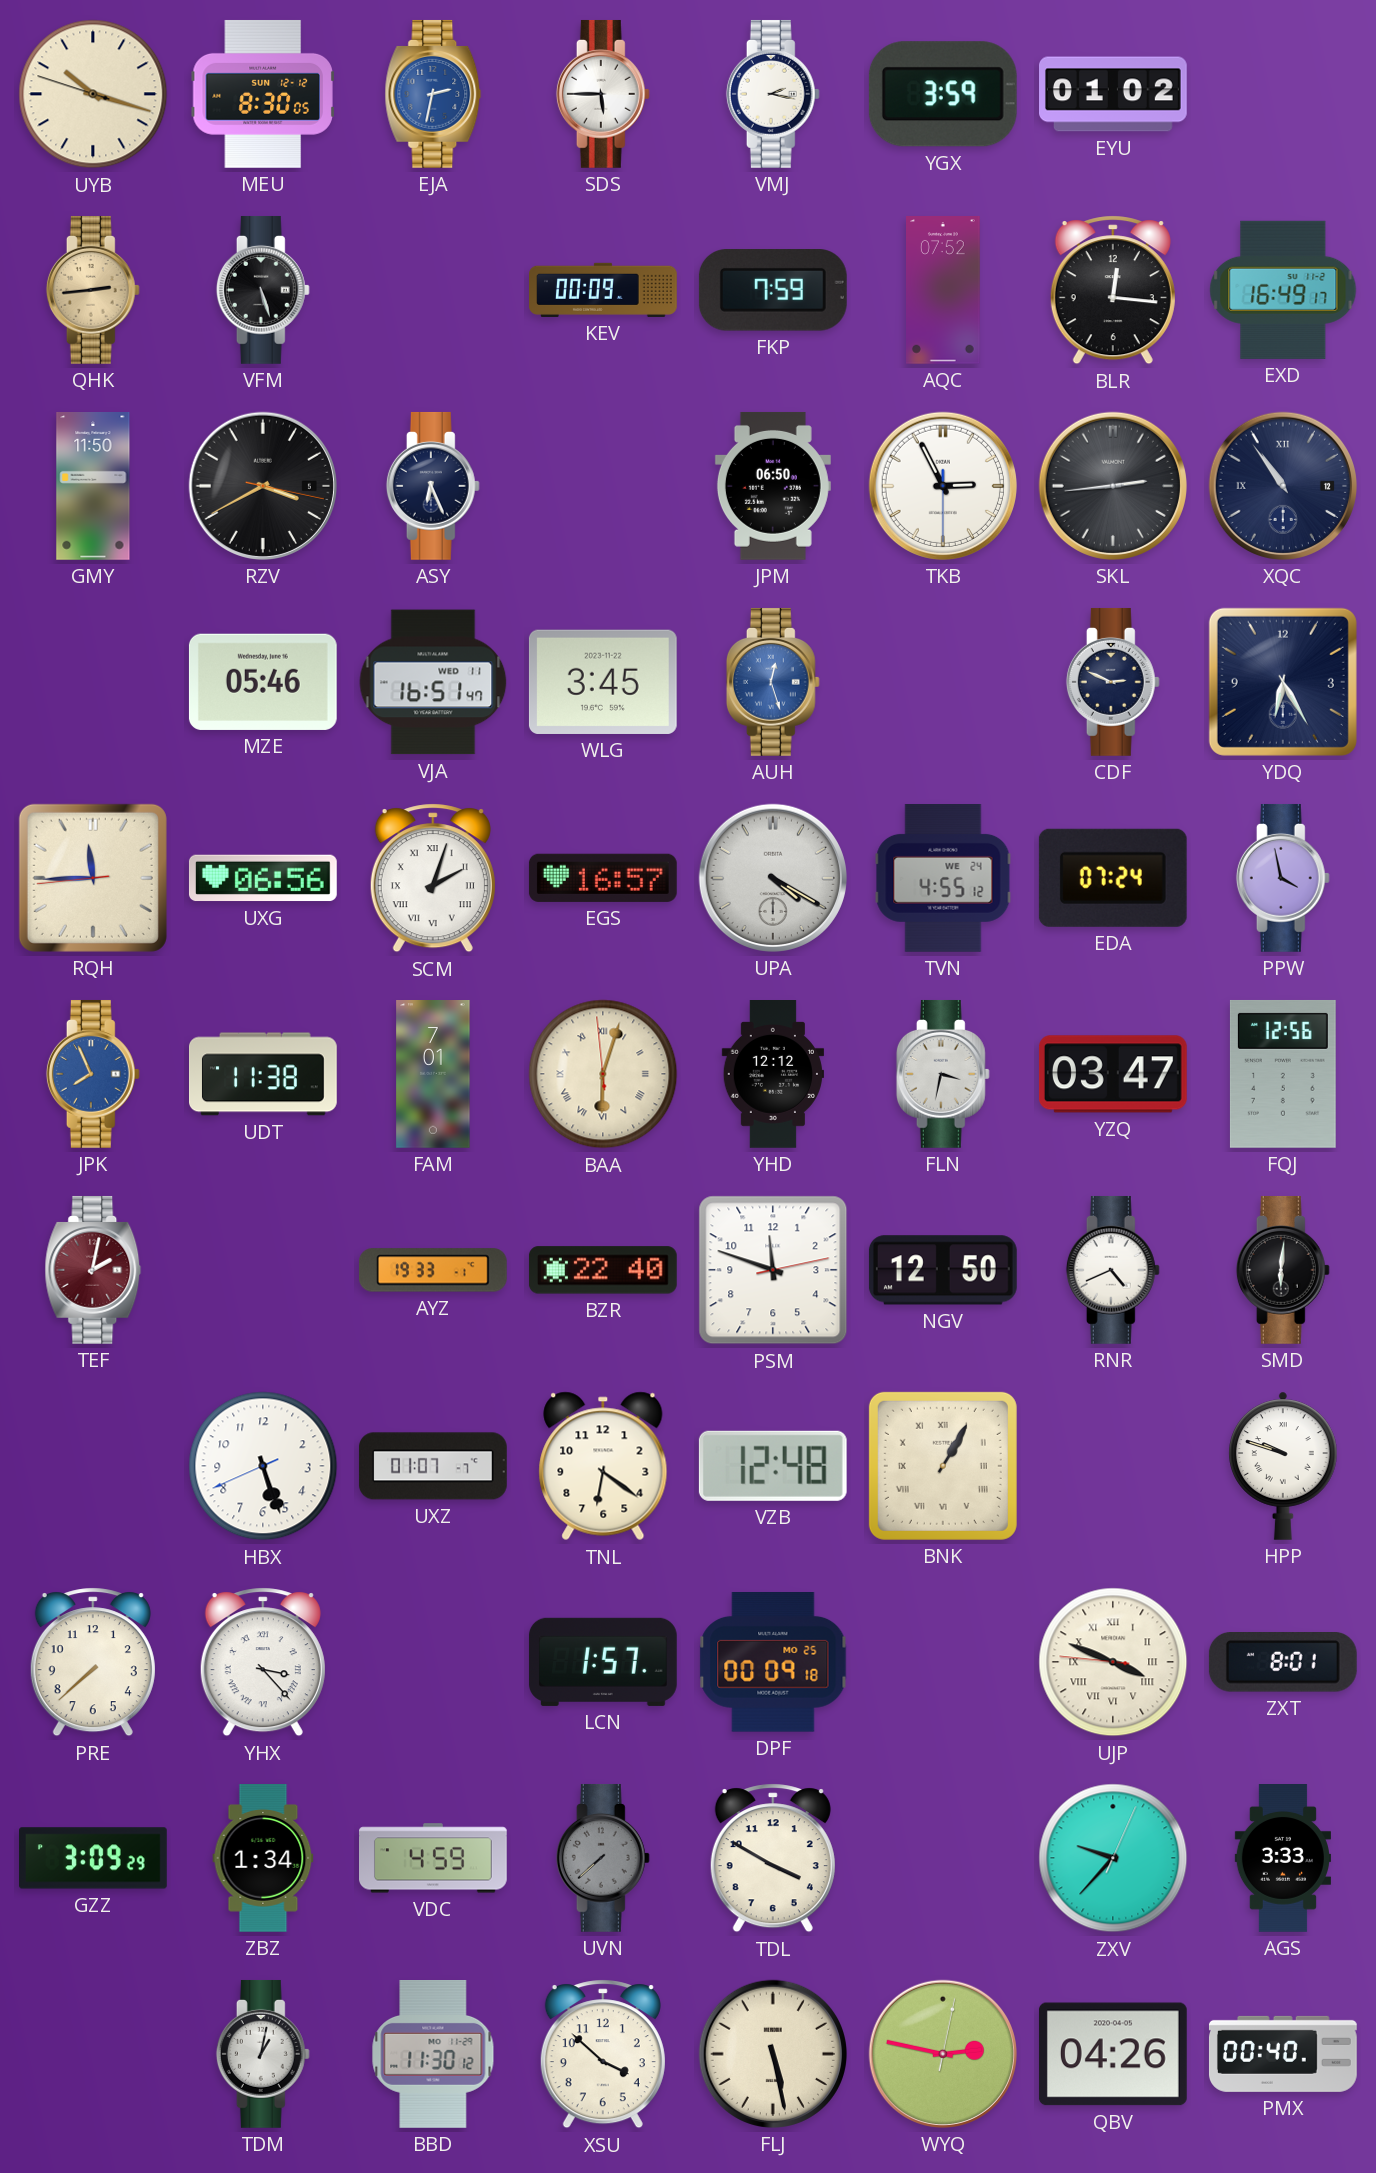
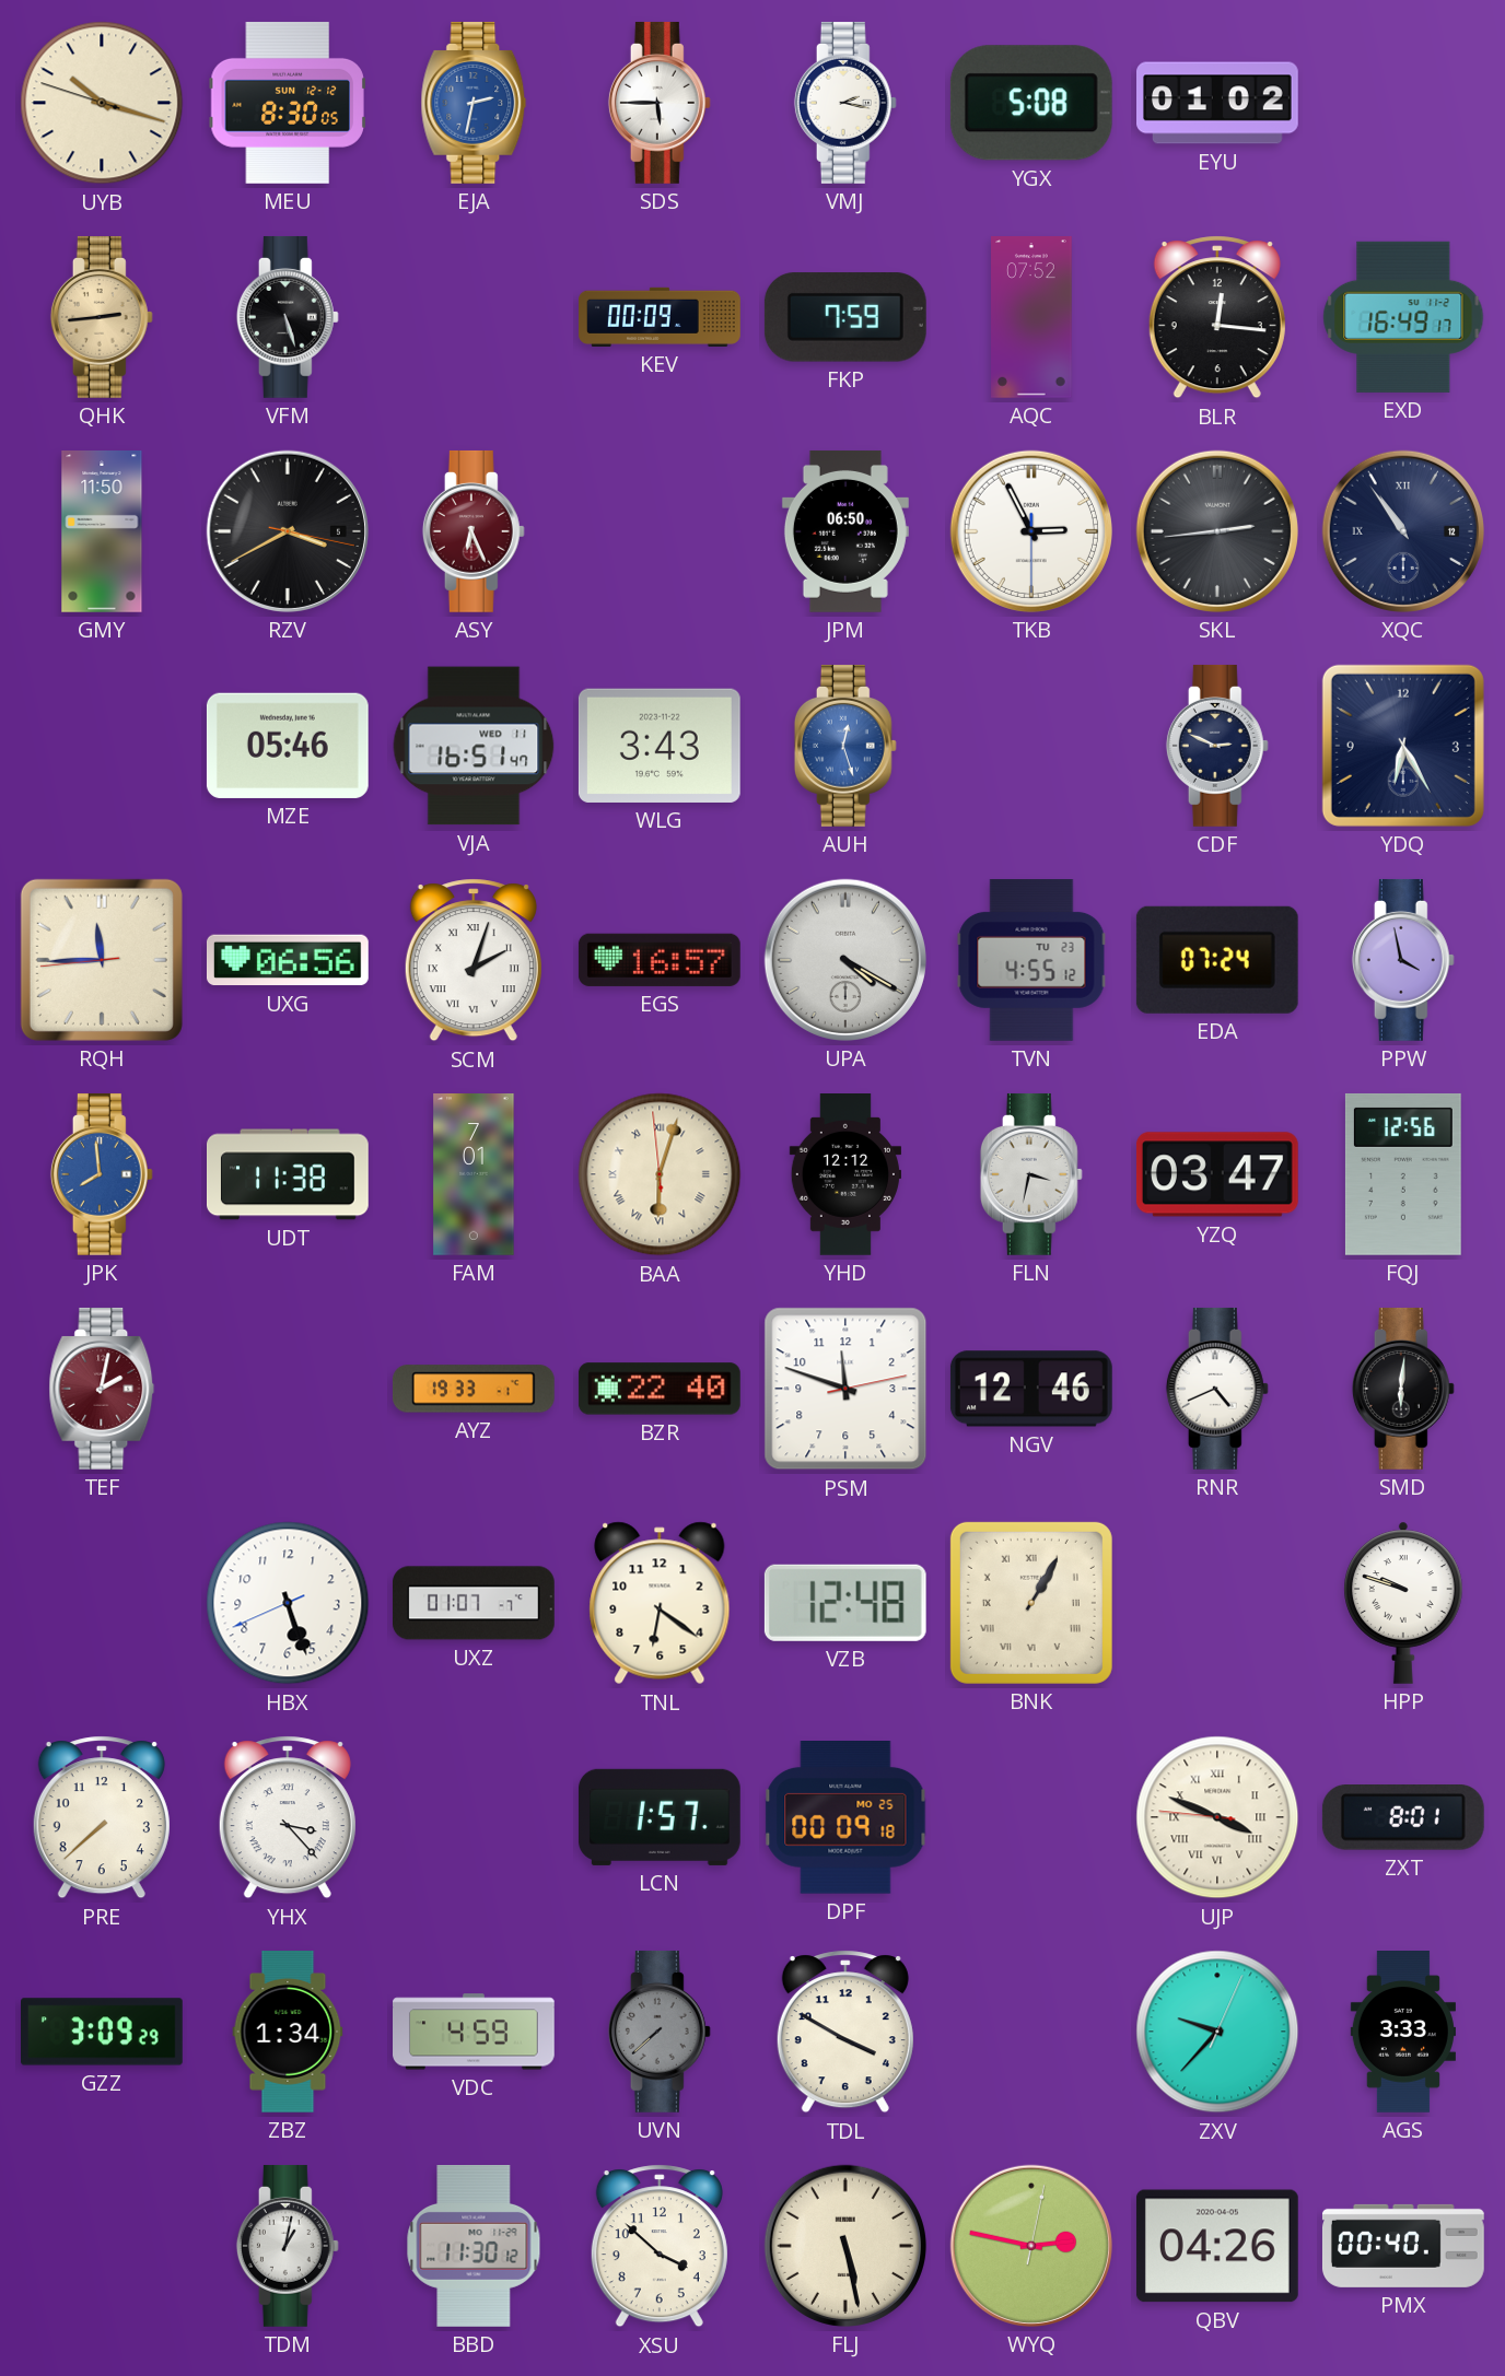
YGX: 3:59 -> 5:08
ASY dial: navy -> burgundy
WLG: 3:45 -> 3:43
TVN date: WE 24 -> TU 23
JPK: 7:56 -> 7:59
NGV: 12:50 -> 12:46
